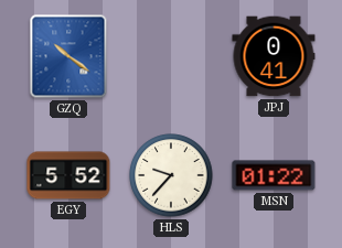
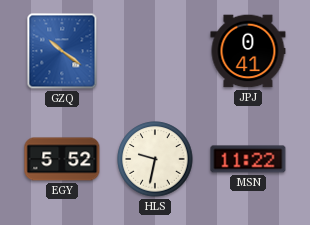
HLS: 9:37 -> 9:32
MSN: 01:22 -> 11:22
